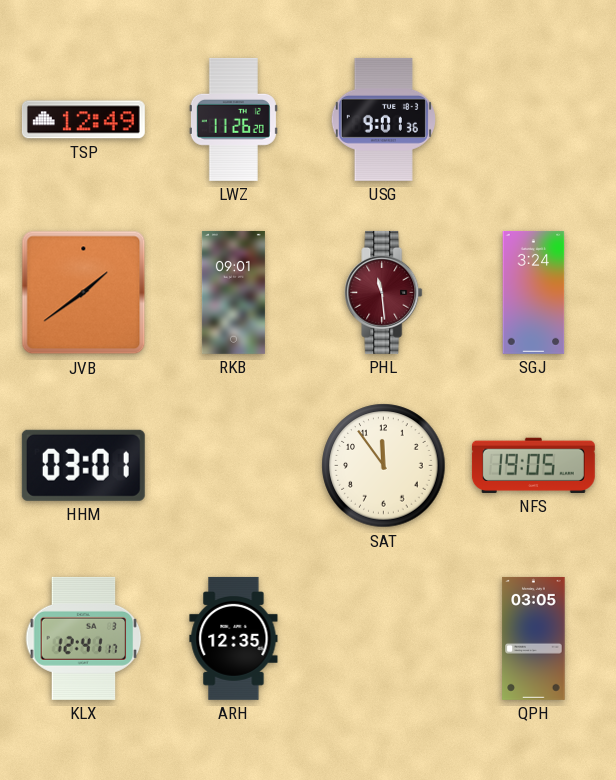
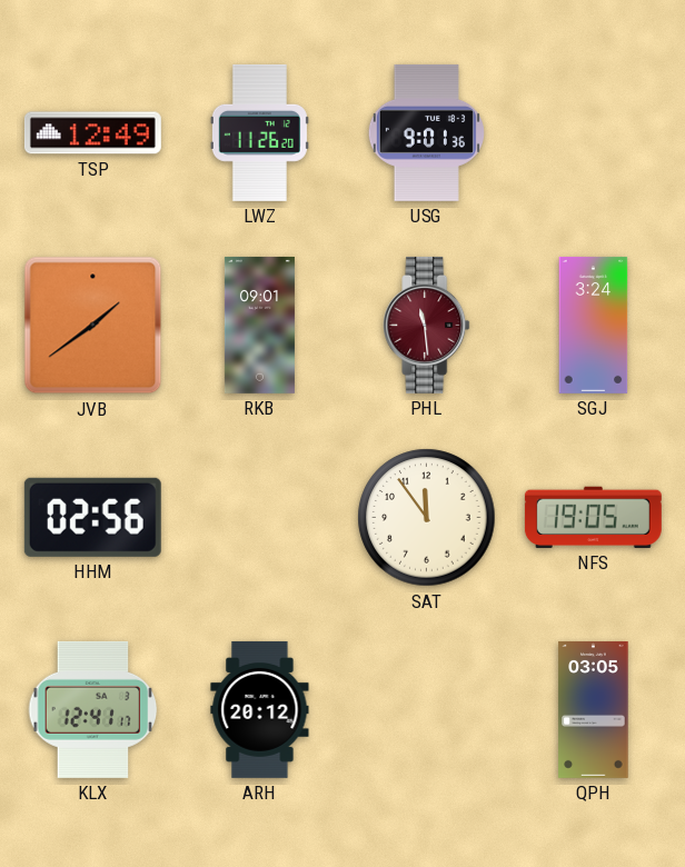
HHM: 03:01 -> 02:56
ARH: 12:35 -> 20:12
